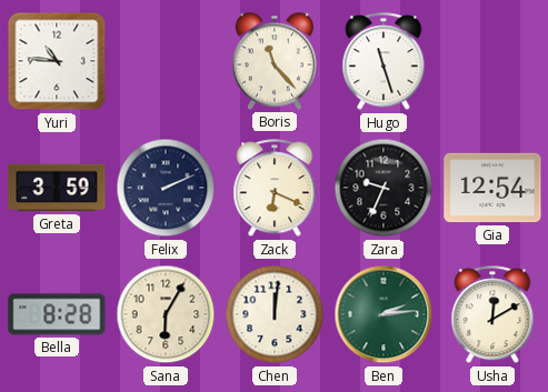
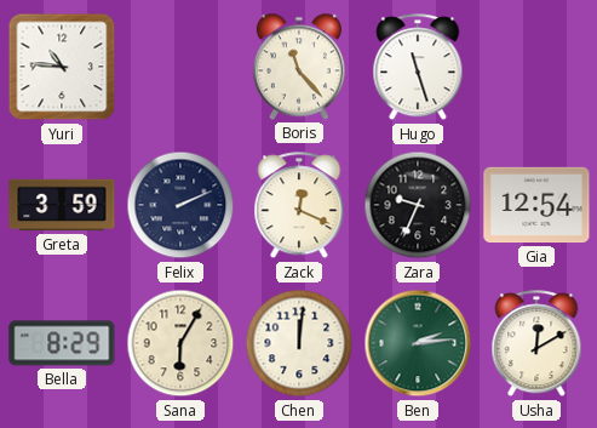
Zack: 6:19 -> 12:19
Bella: 8:28 -> 8:29
